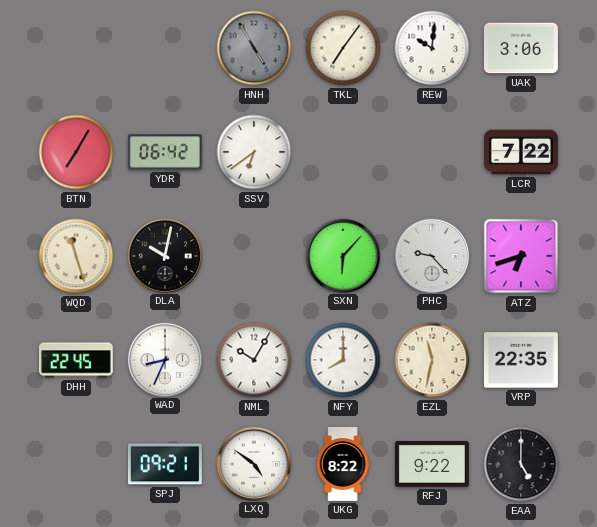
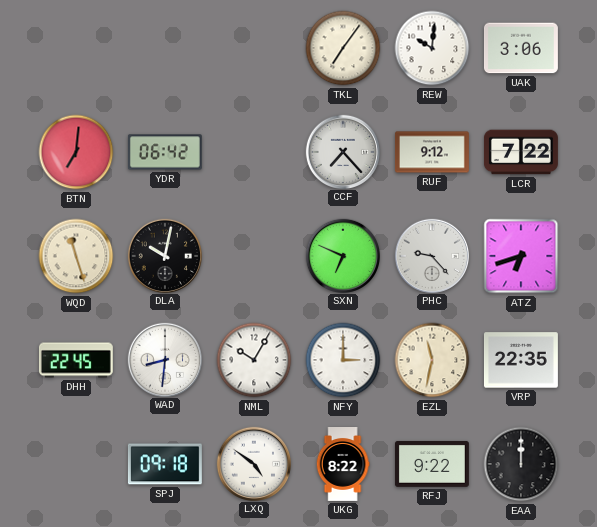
HNH: 4:55 -> none
BTN: 7:05 -> 7:01
SSV: 6:39 -> none
CCF: none -> 7:23
RUF: none -> 9:12
SXN: 6:07 -> 6:49
WAD: 8:34 -> 8:31
NFY: 8:00 -> 3:00
SPJ: 09:21 -> 09:18
EAA: 5:00 -> 12:00
